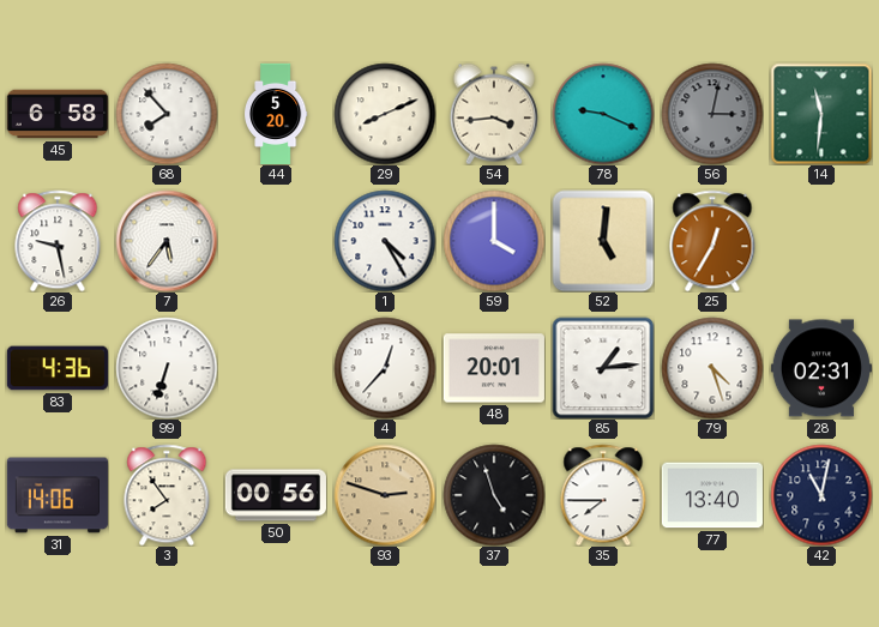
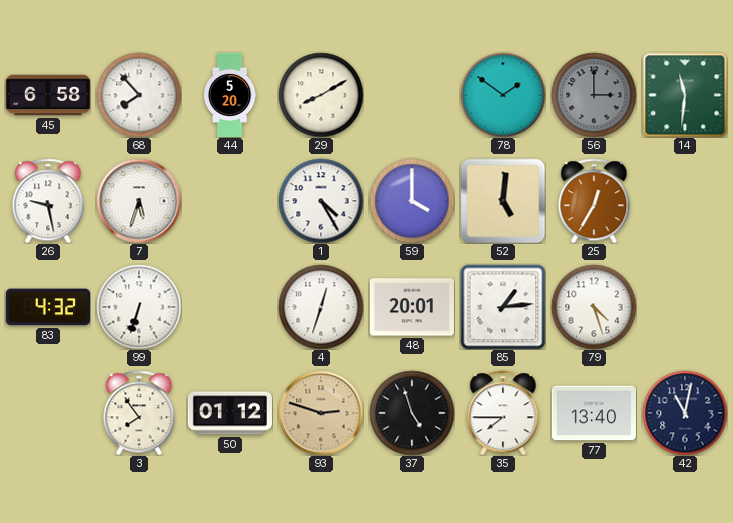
29: 8:11 -> 8:10
54: 3:44 -> none
78: 9:19 -> 1:51
56: 3:02 -> 3:00
7: 5:36 -> 5:33
83: 4:36 -> 4:32
4: 12:37 -> 12:33
28: 02:31 -> none
31: 14:06 -> none
50: 00:56 -> 01:12
